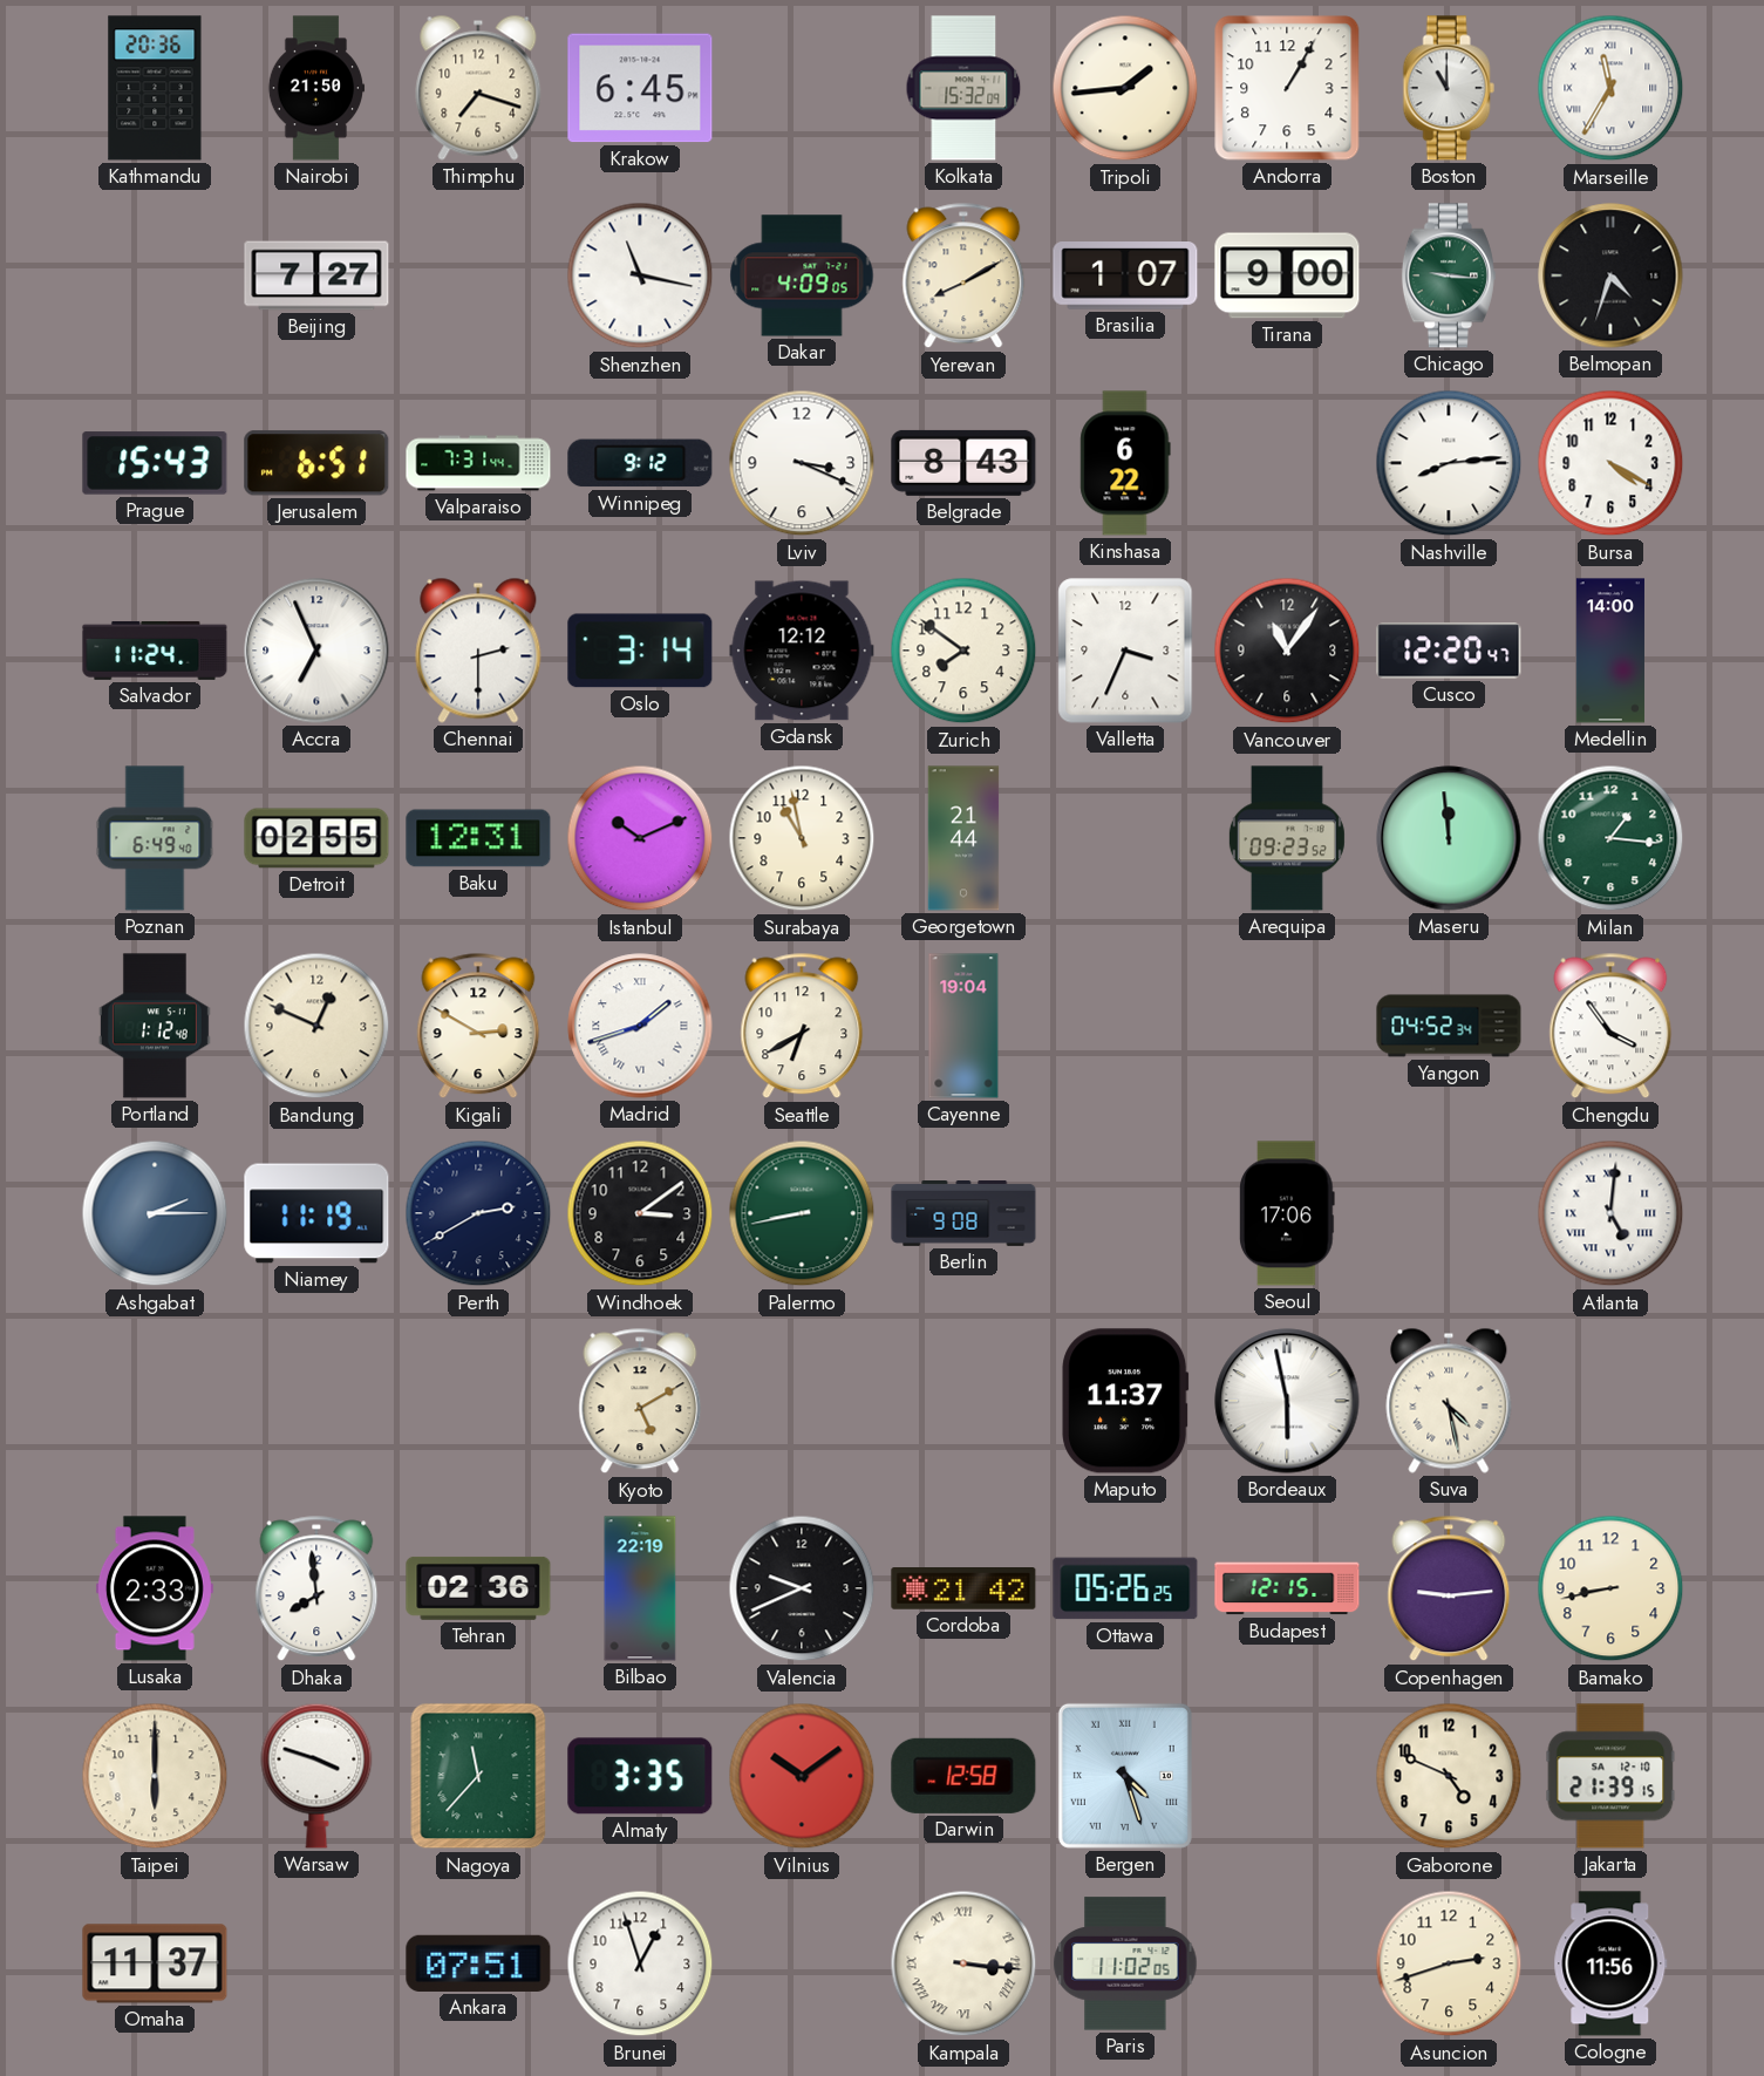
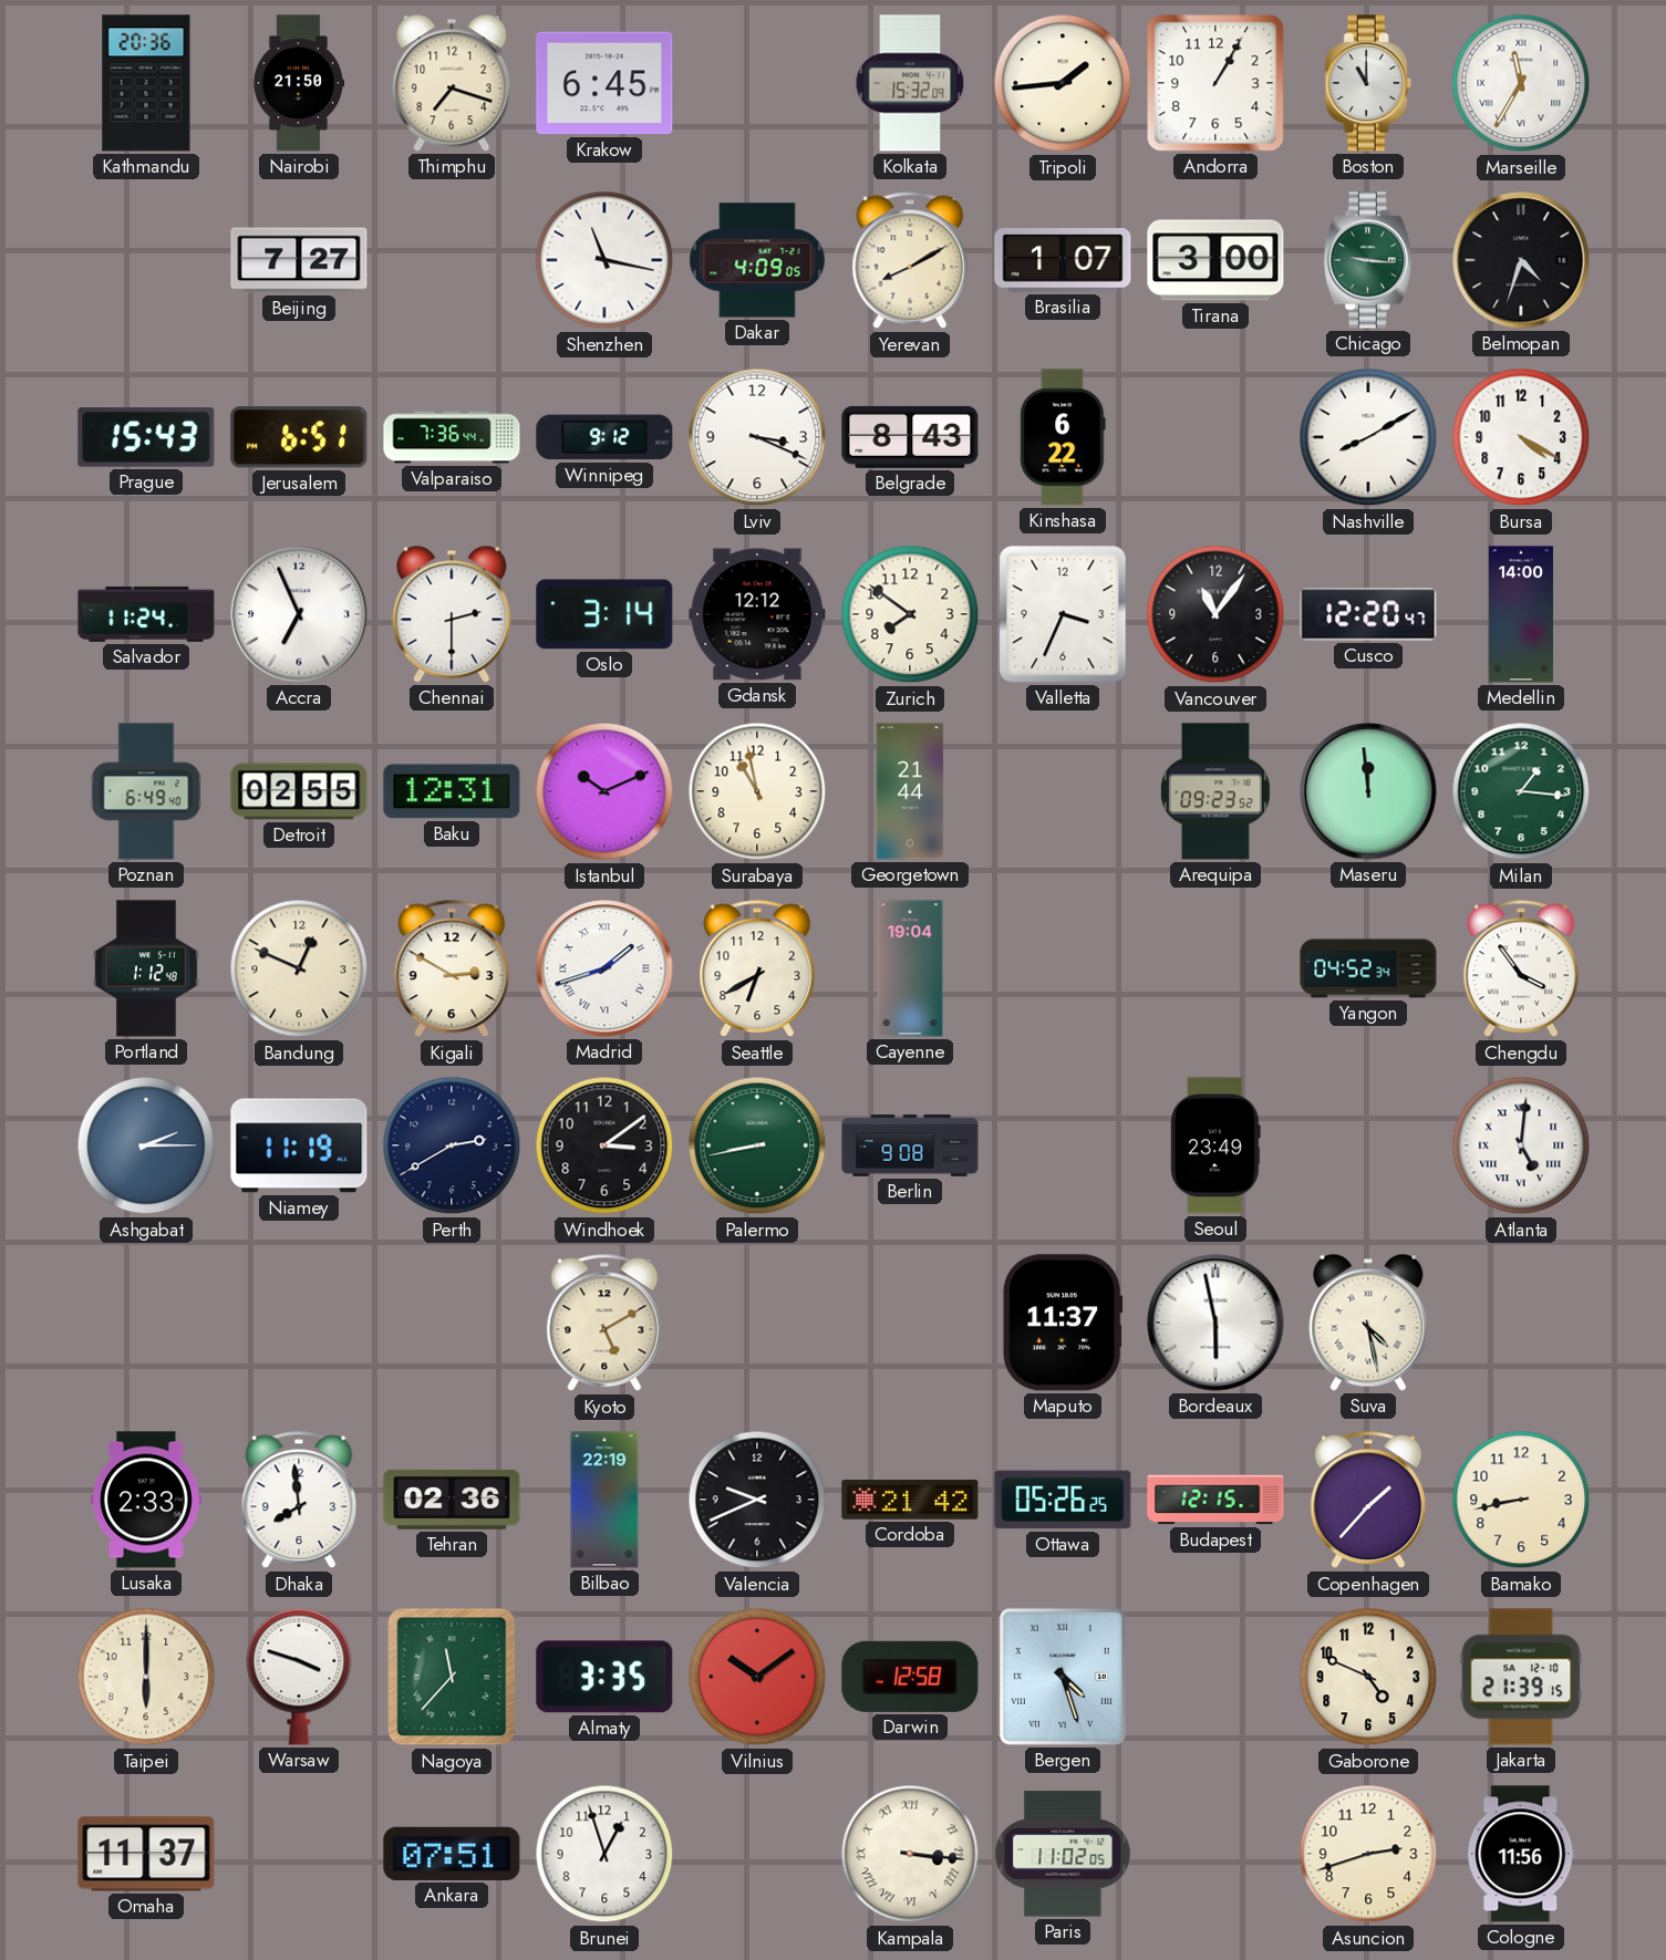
Tirana: 9:00 -> 3:00
Valparaiso: 7:31 -> 7:36
Nashville: 8:14 -> 8:10
Seoul: 17:06 -> 23:49
Copenhagen: 9:14 -> 1:37
